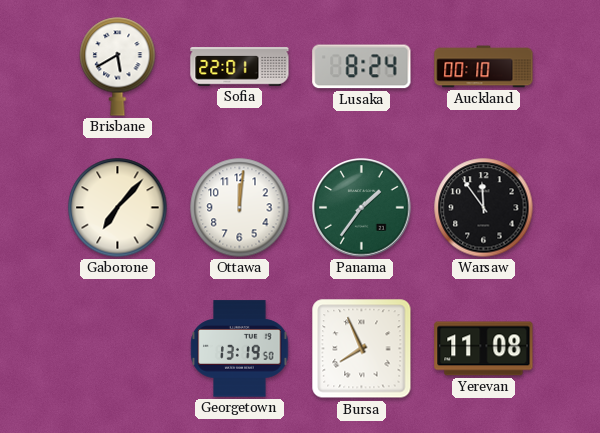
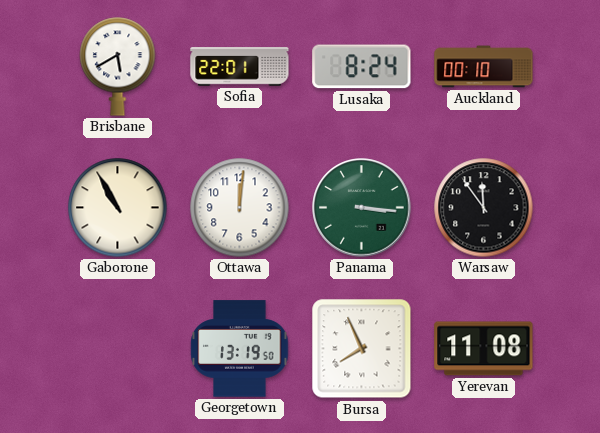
Gaborone: 7:07 -> 10:55
Panama: 1:36 -> 3:16
